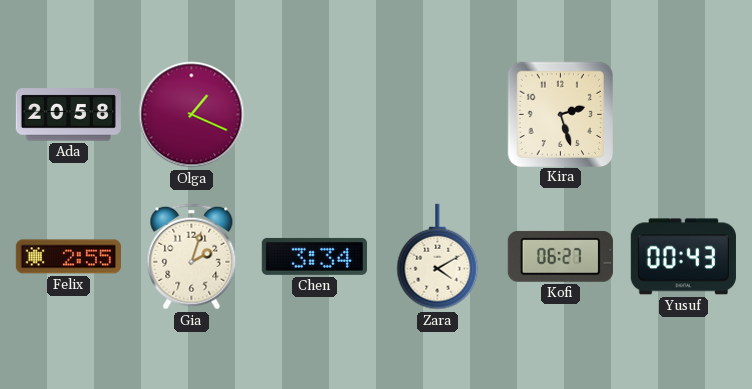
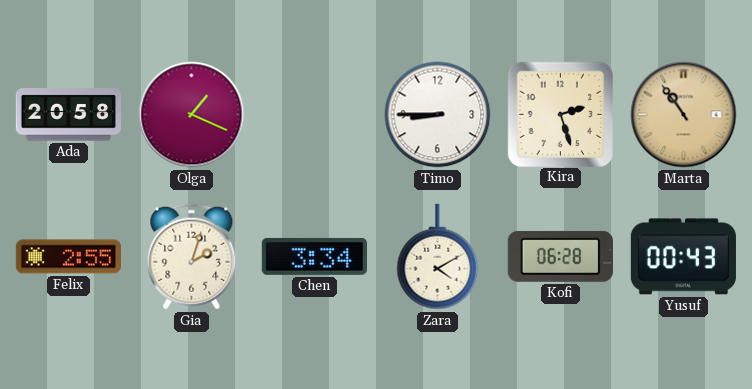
Timo: none -> 8:45
Marta: none -> 10:54
Kofi: 06:27 -> 06:28
